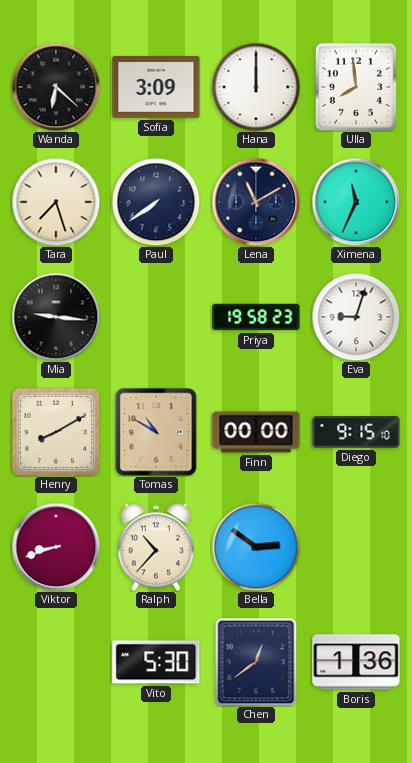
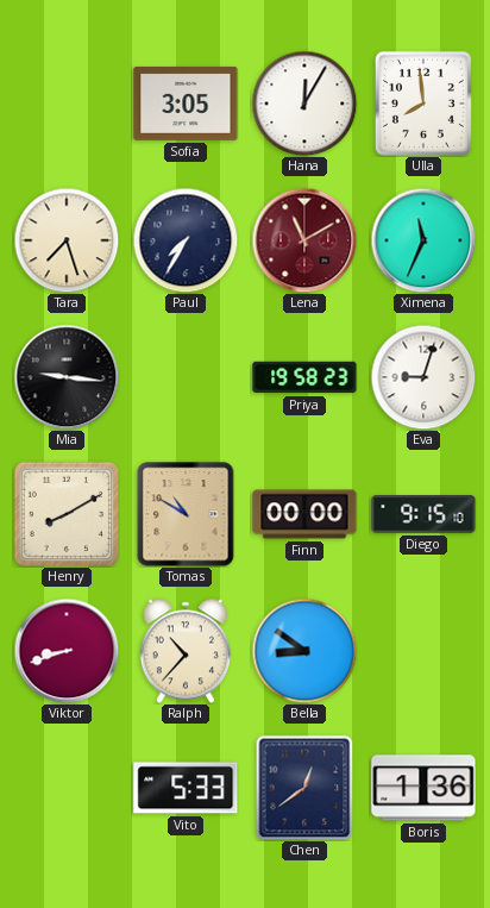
Wanda: 6:22 -> none
Sofia: 3:09 -> 3:05
Hana: 12:00 -> 12:05
Paul: 7:39 -> 7:35
Lena dial: navy -> burgundy
Bella: 2:51 -> 8:51
Vito: 5:30 -> 5:33
